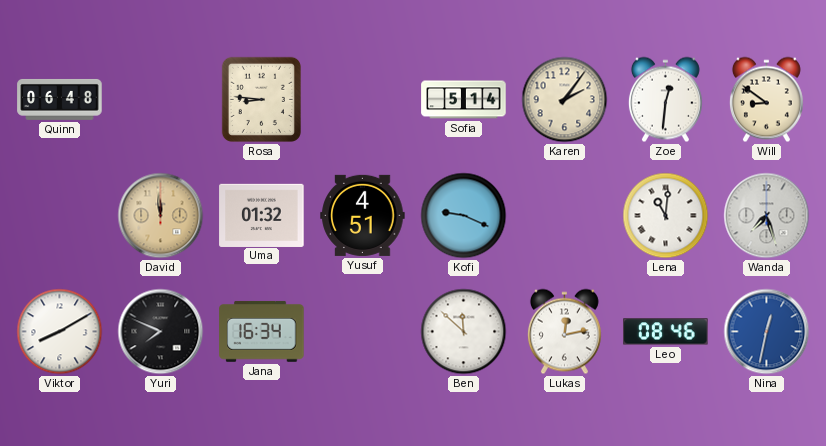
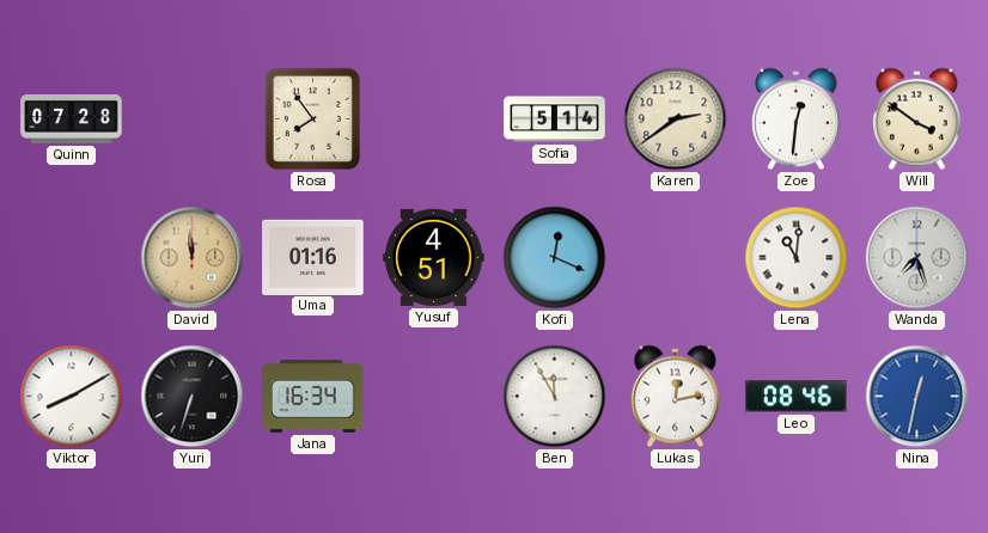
Quinn: 06:48 -> 07:28
Rosa: 8:46 -> 7:54
Karen: 2:06 -> 2:39
Will: 8:51 -> 3:51
Uma: 01:32 -> 01:16
Kofi: 9:19 -> 12:19
Yuri: 7:49 -> 6:33
Ben: 11:52 -> 11:55
